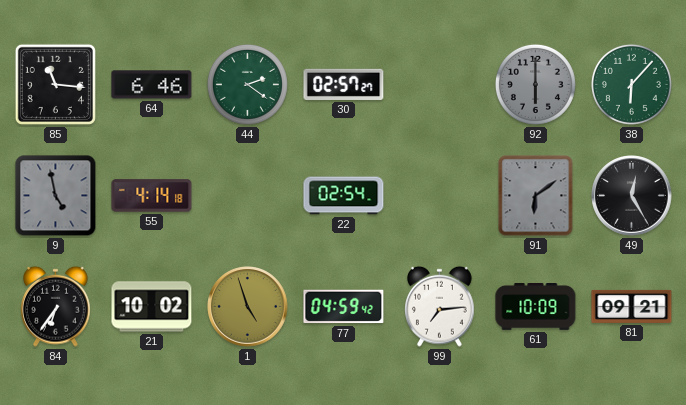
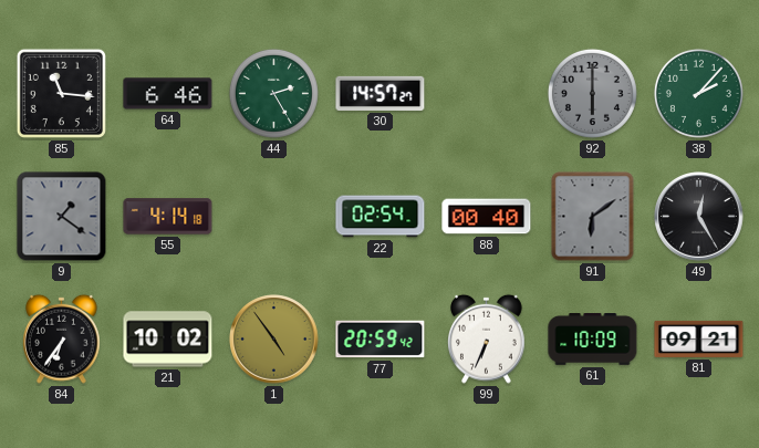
44: 2:21 -> 2:25
30: 02:57 -> 14:57
38: 6:07 -> 2:07
9: 4:58 -> 1:21
88: none -> 00:40
1: 4:57 -> 4:54
77: 04:59 -> 20:59
99: 7:14 -> 6:34
